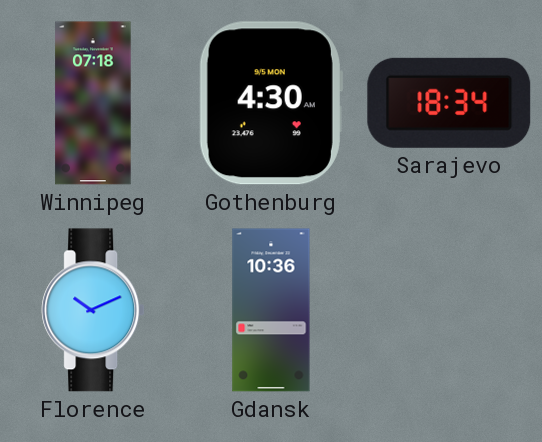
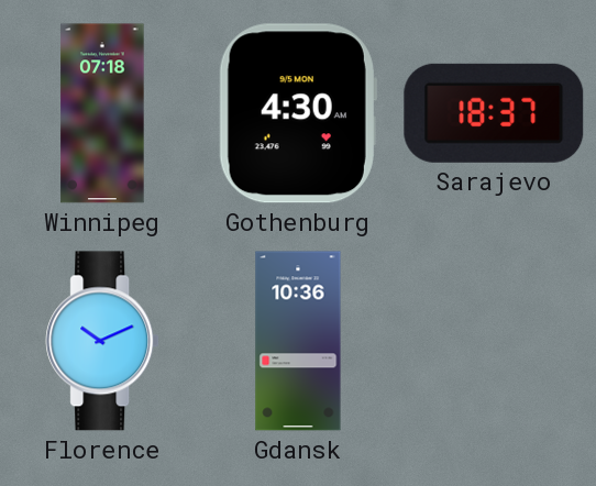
Sarajevo: 18:34 -> 18:37
